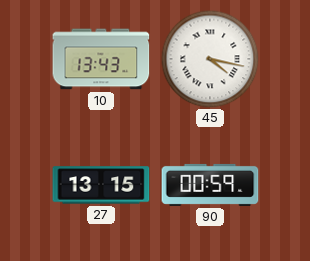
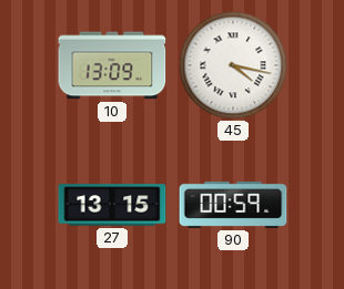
10: 13:43 -> 13:09
